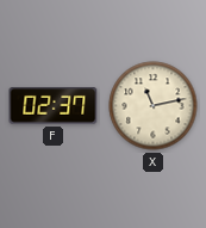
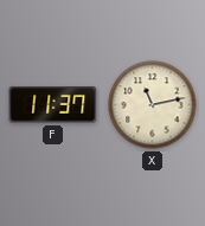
F: 02:37 -> 11:37
